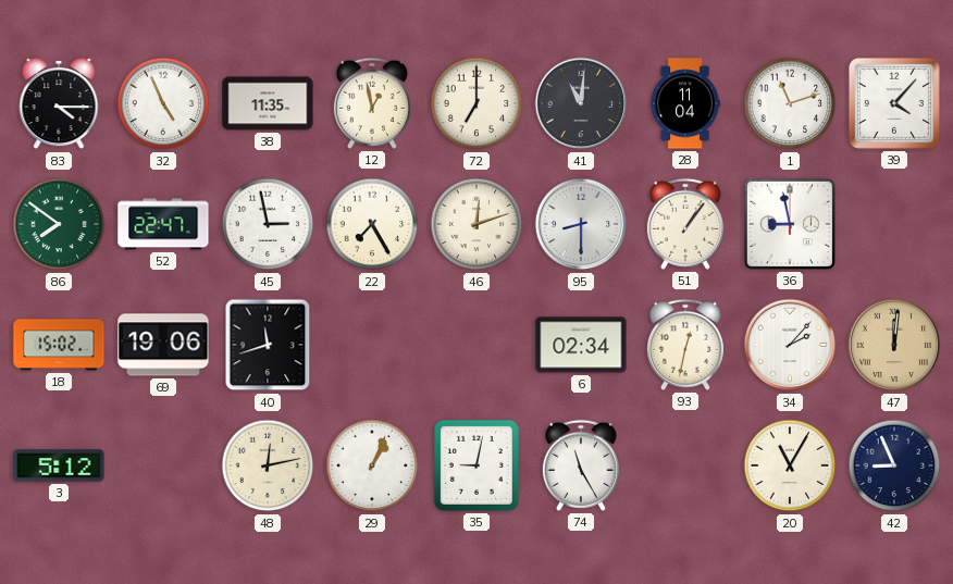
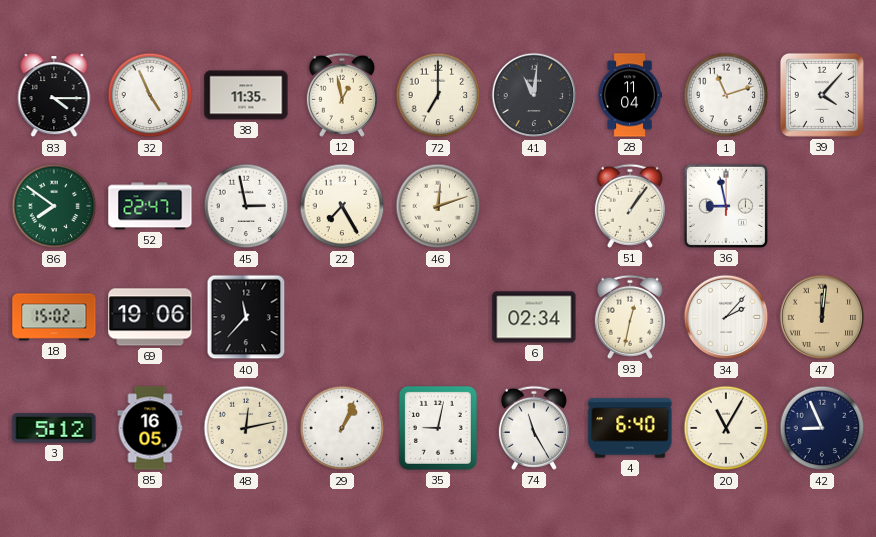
95: 8:30 -> none
40: 11:42 -> 11:37
85: none -> 16:05
4: none -> 6:40
